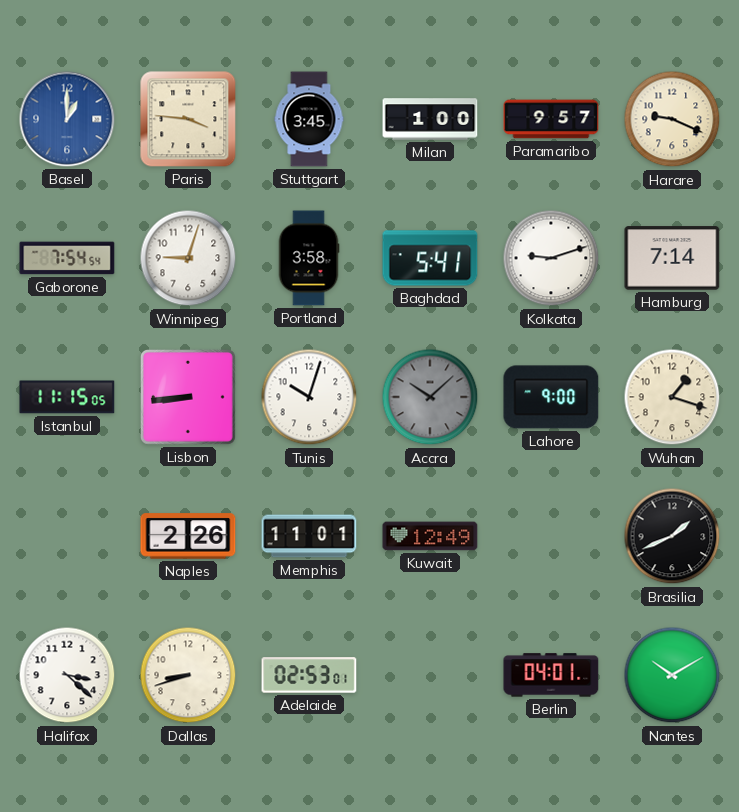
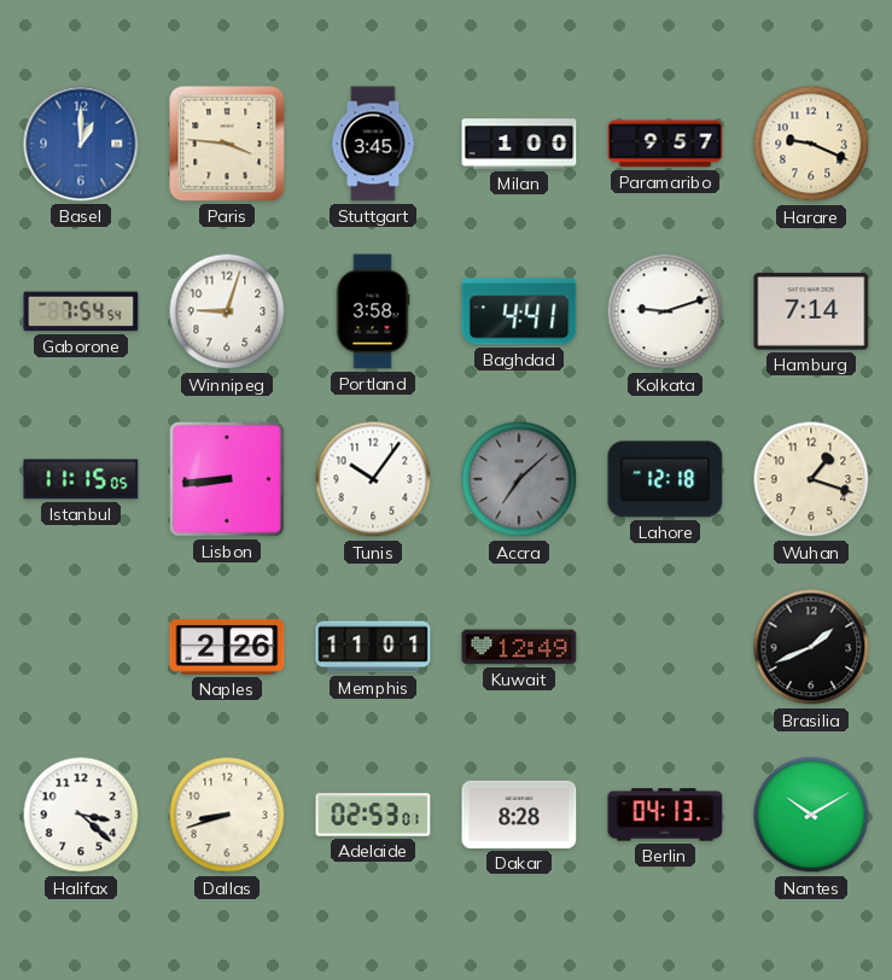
Baghdad: 5:41 -> 4:41
Tunis: 10:03 -> 10:06
Accra: 10:08 -> 7:08
Lahore: 9:00 -> 12:18
Dakar: none -> 8:28
Berlin: 04:01 -> 04:13
